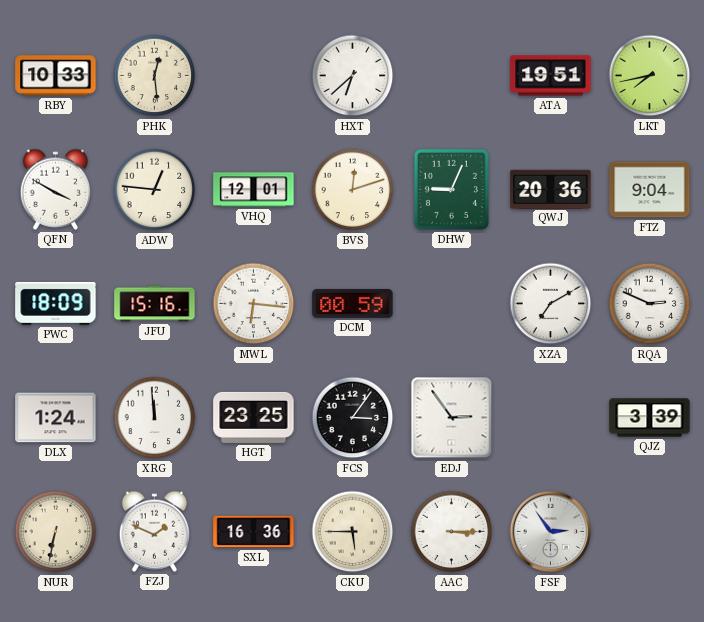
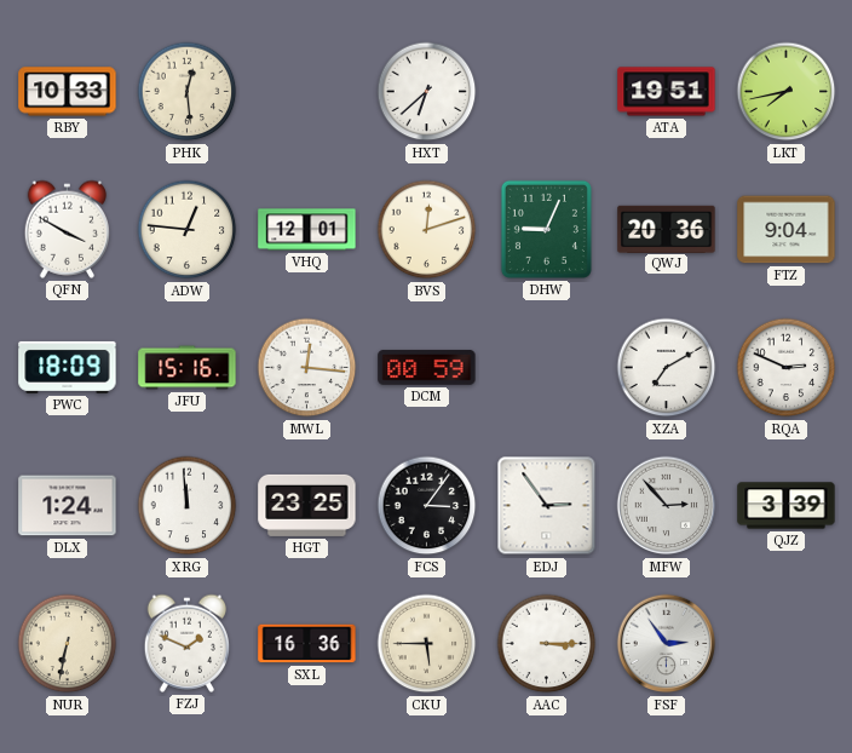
MWL: 6:16 -> 12:16
MFW: none -> 2:53
